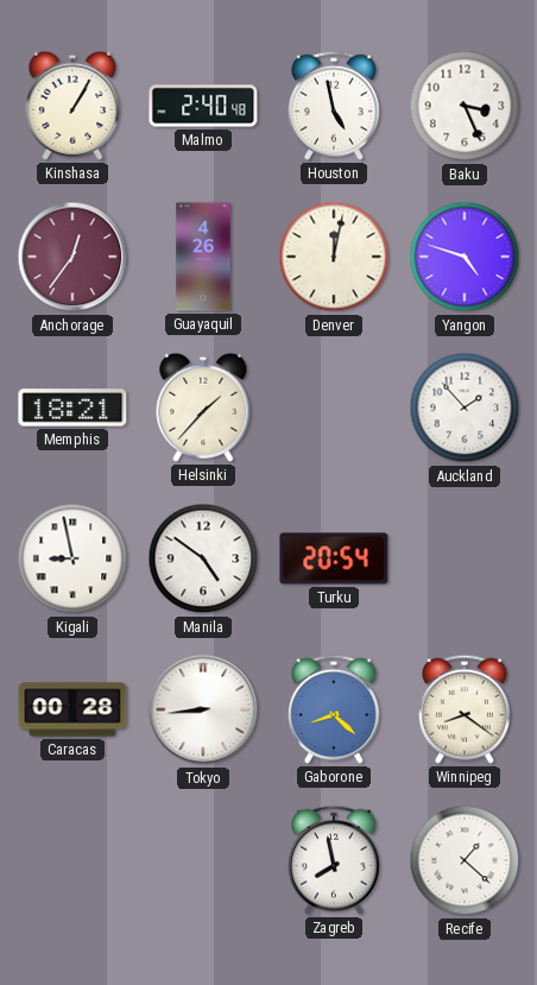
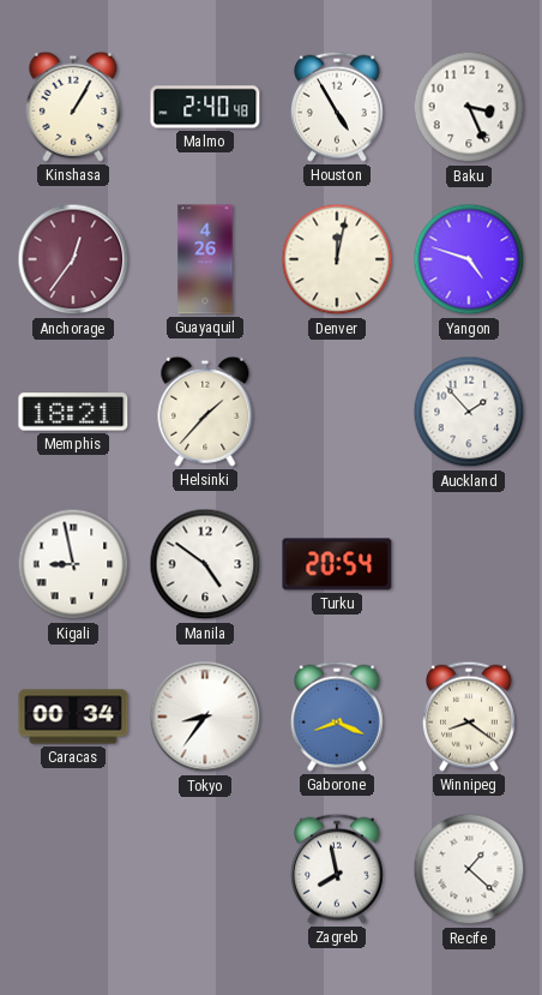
Houston: 4:58 -> 4:55
Caracas: 00:28 -> 00:34
Tokyo: 8:44 -> 8:36
Gaborone: 8:22 -> 8:19
